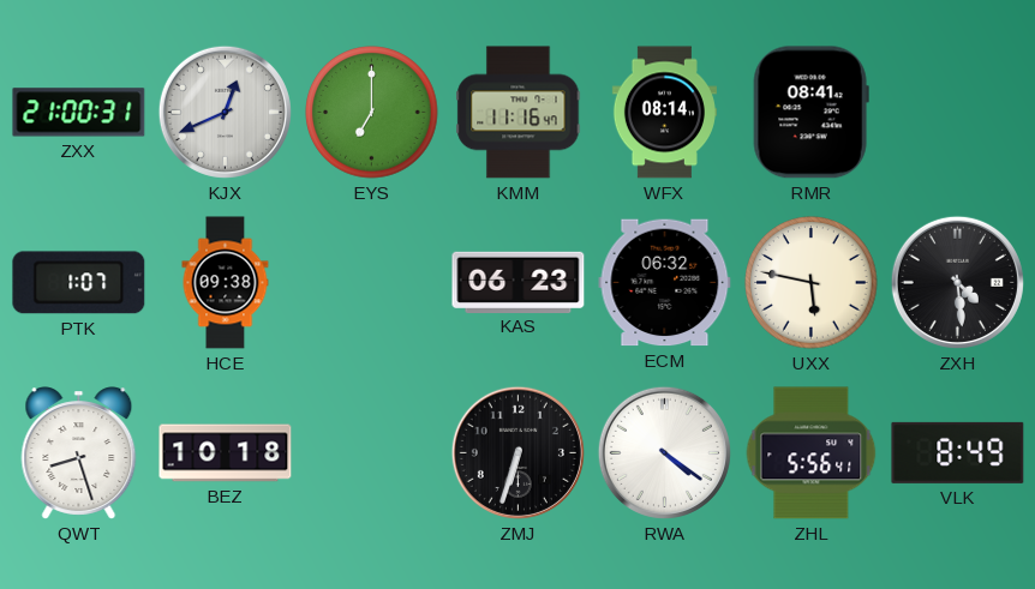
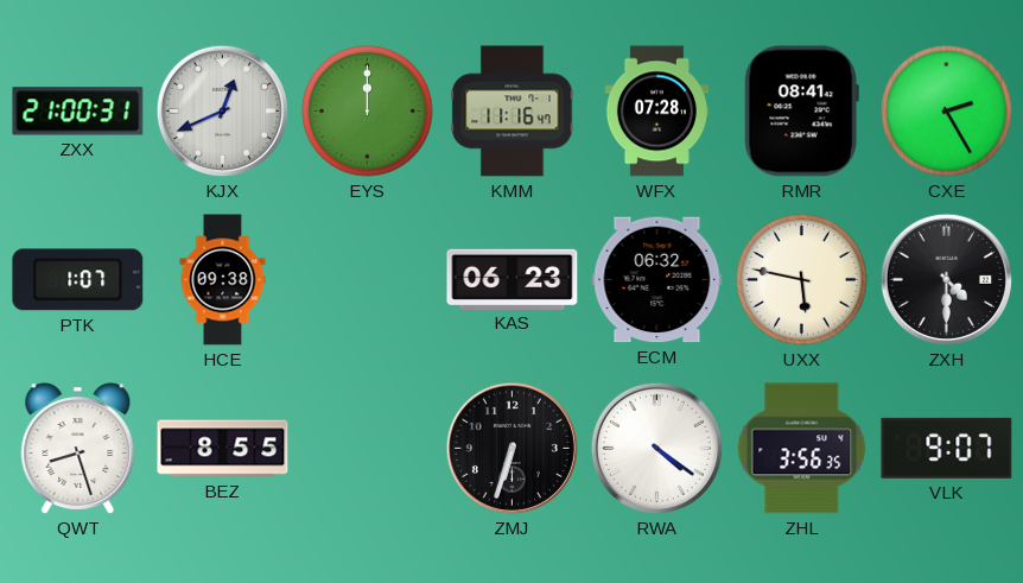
EYS: 7:00 -> 12:00
WFX: 08:14 -> 07:28
CXE: none -> 2:25
ZXH: 4:29 -> 4:30
BEZ: 10:18 -> 8:55
ZHL: 5:56 -> 3:56
VLK: 8:49 -> 9:07
